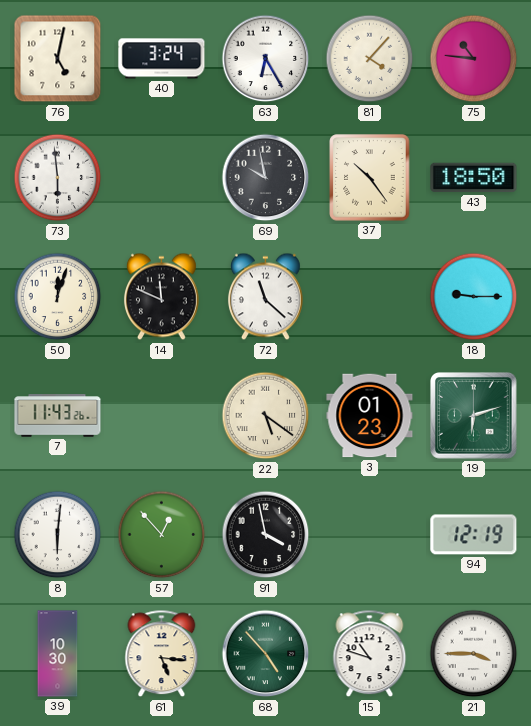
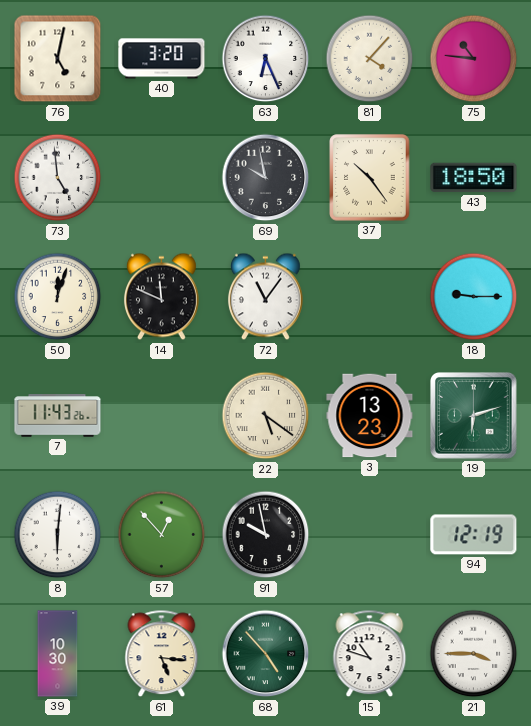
40: 3:24 -> 3:20
63: 6:25 -> 6:26
73: 5:59 -> 4:59
72: 11:22 -> 11:06
3: 01:23 -> 13:23
91: 3:58 -> 9:58
